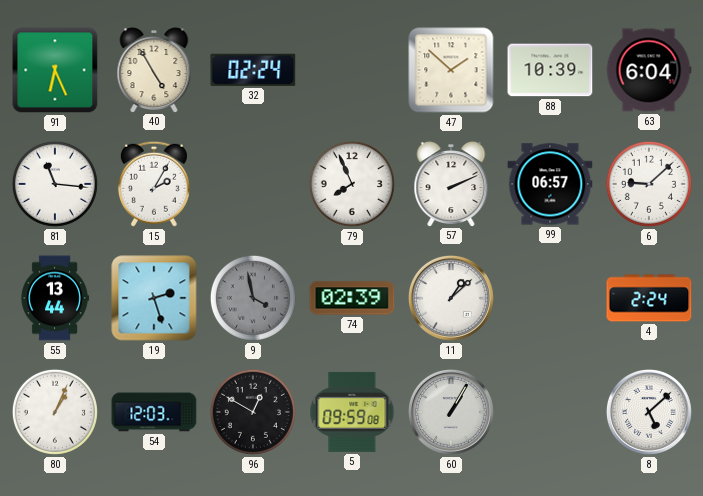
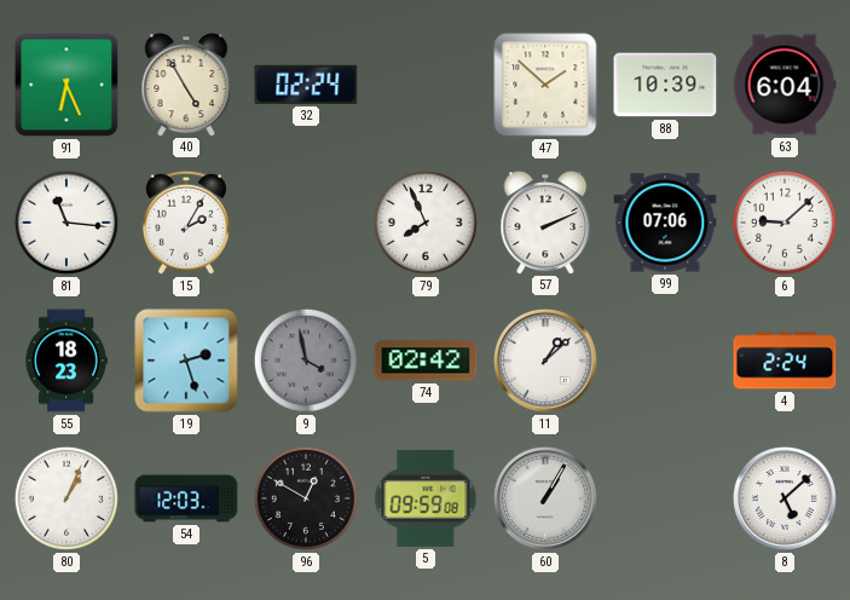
99: 06:57 -> 07:06
55: 13:44 -> 18:23
74: 02:39 -> 02:42
